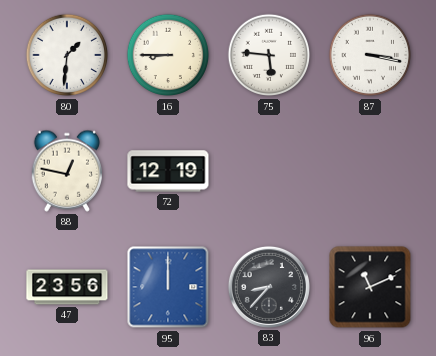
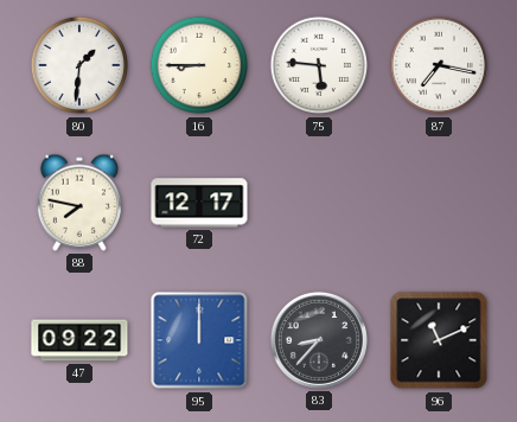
87: 3:17 -> 7:17
88: 12:47 -> 7:47
72: 12:19 -> 12:17
47: 23:56 -> 09:22
